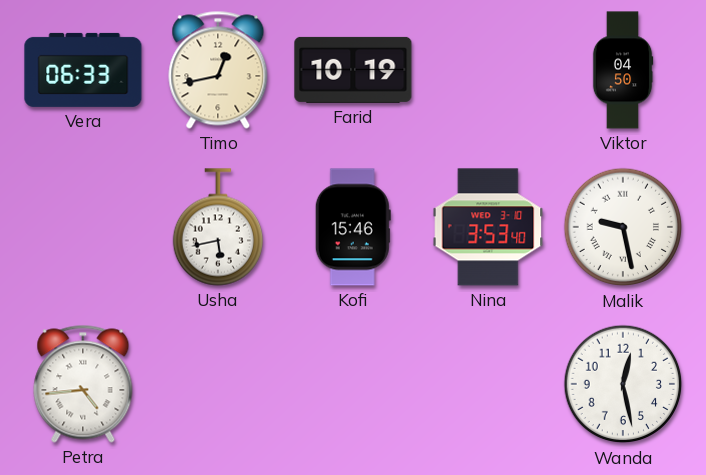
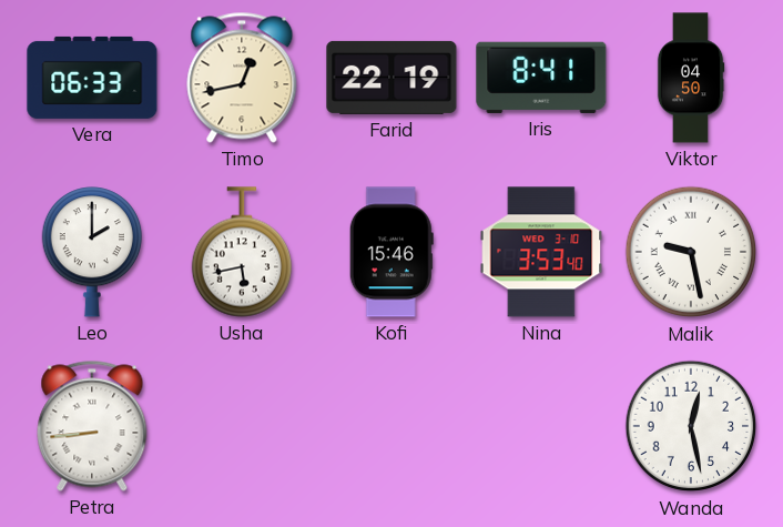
Farid: 10:19 -> 22:19
Iris: none -> 8:41
Leo: none -> 2:00
Petra: 4:44 -> 8:44
